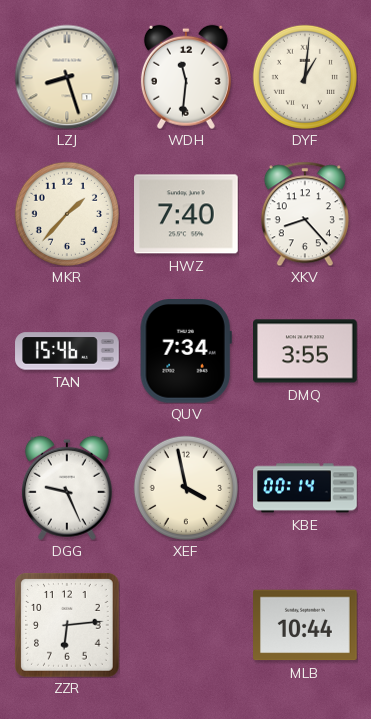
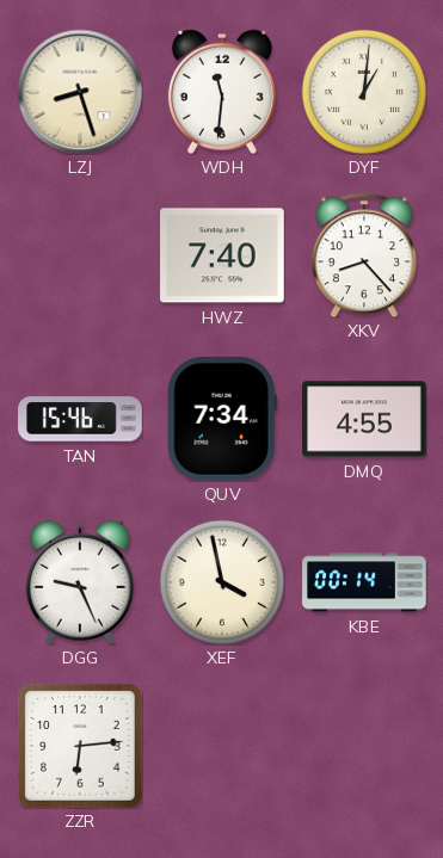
MKR: 1:37 -> none
DMQ: 3:55 -> 4:55
MLB: 10:44 -> none
